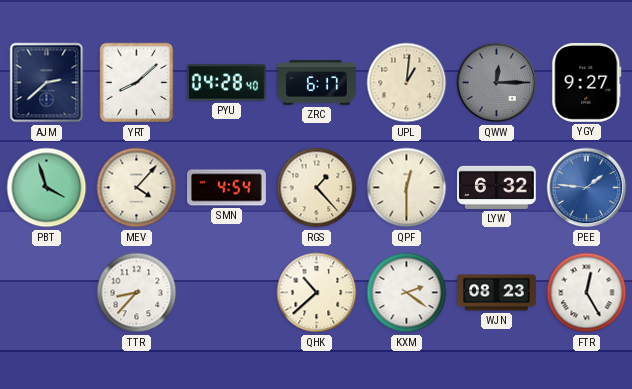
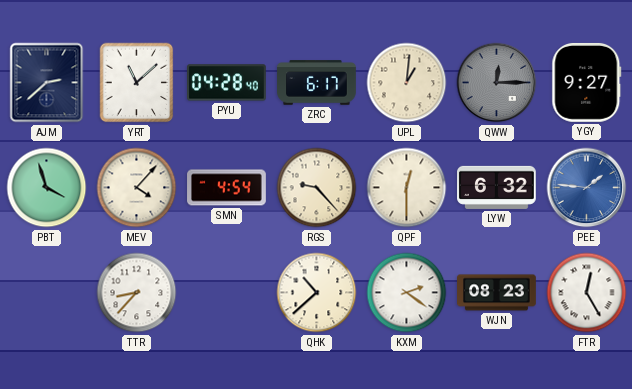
YRT: 8:08 -> 11:08
RGS: 1:23 -> 9:23
